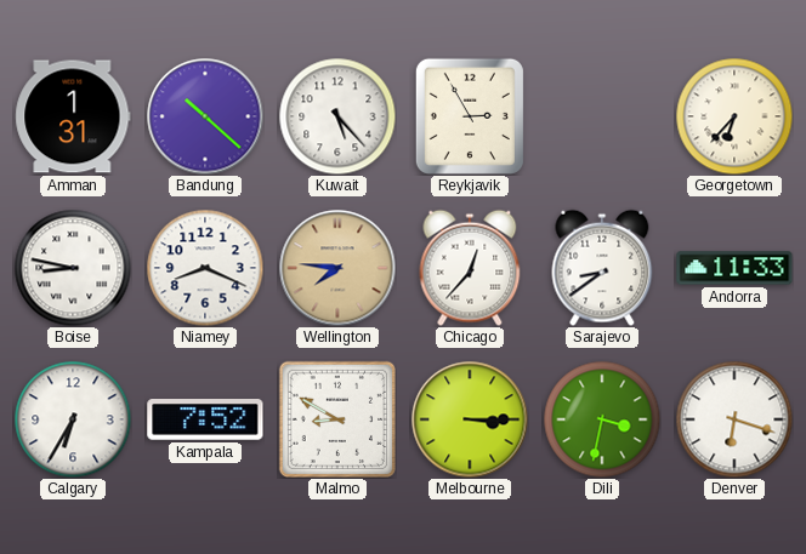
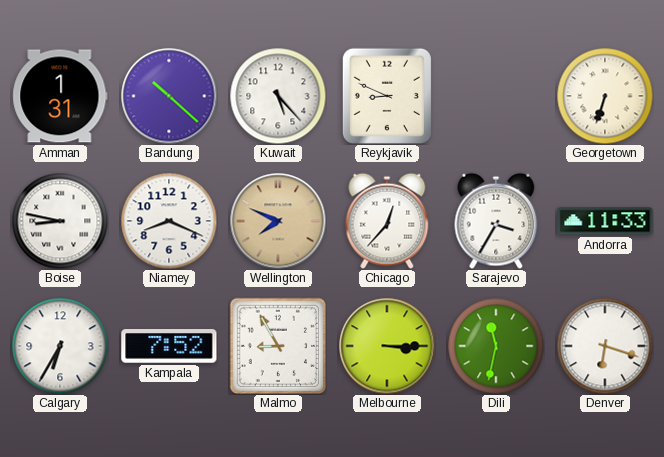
Reykjavik: 2:55 -> 8:49
Georgetown: 6:37 -> 6:33
Wellington: 7:46 -> 7:49
Sarajevo: 8:39 -> 3:35
Malmo: 8:50 -> 8:55
Dili: 3:32 -> 11:32
